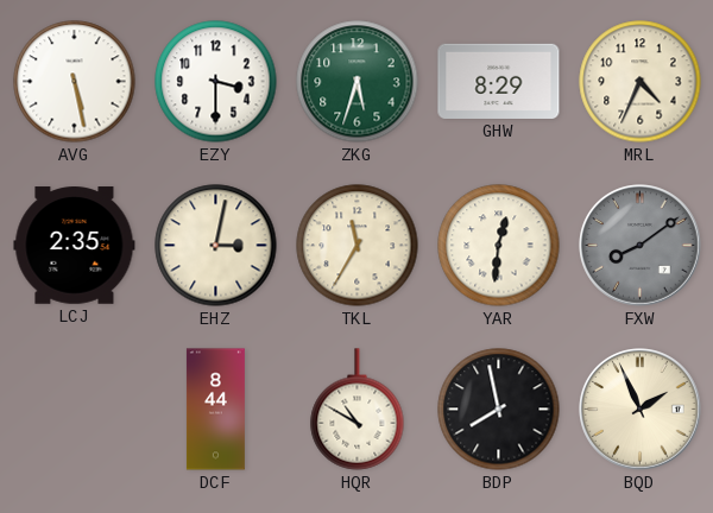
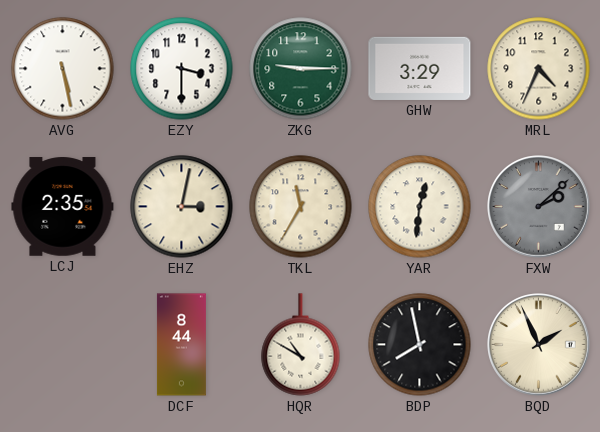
ZKG: 5:33 -> 9:15
GHW: 8:29 -> 3:29
FXW: 8:09 -> 2:08
